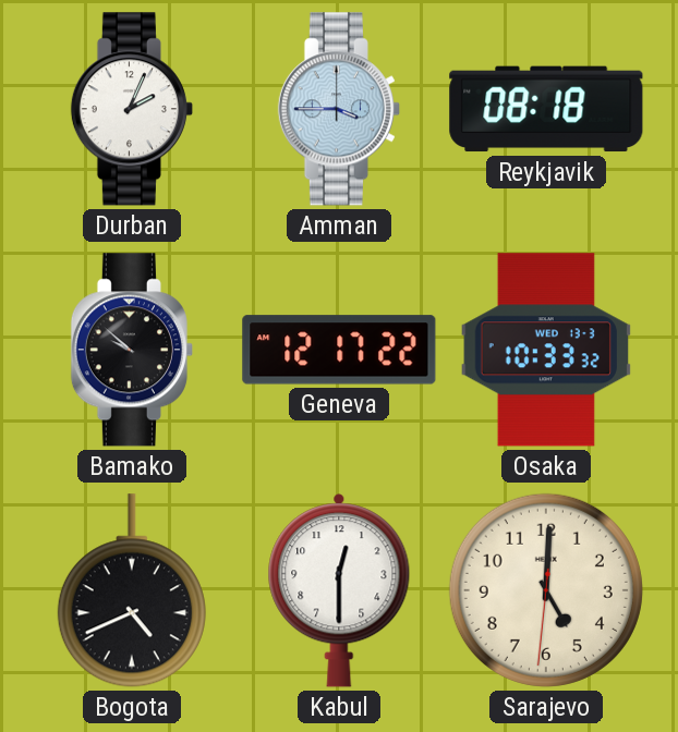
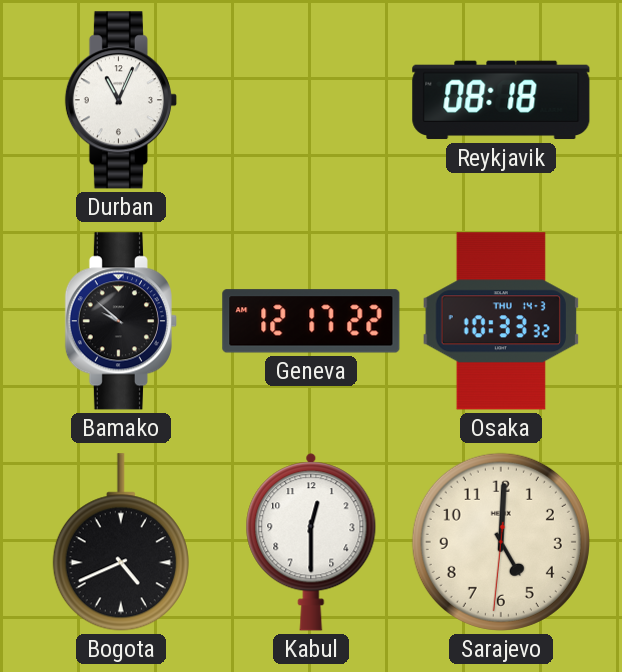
Durban: 2:04 -> 11:04
Amman: 3:45 -> none
Osaka date: WED 13-3 -> THU 14-3
